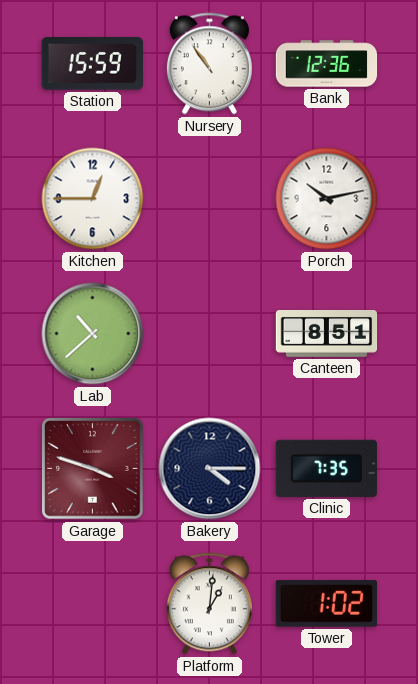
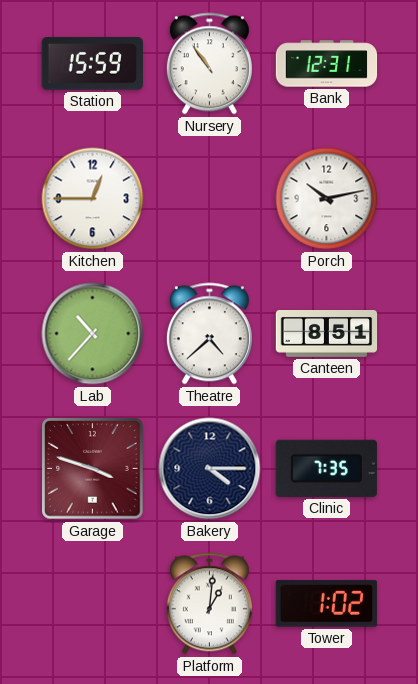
Bank: 12:36 -> 12:31
Lab: 10:38 -> 10:37
Theatre: none -> 4:38
